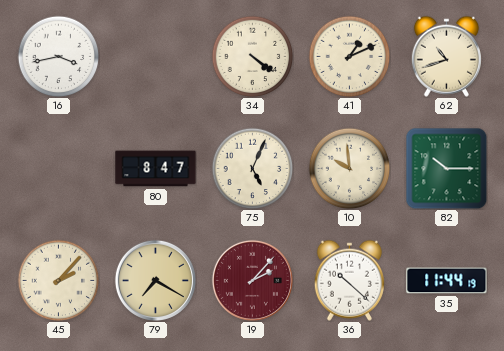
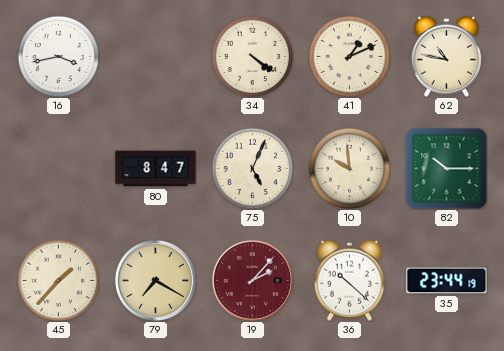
62: 10:42 -> 10:47
45: 2:07 -> 1:37
35: 11:44 -> 23:44
